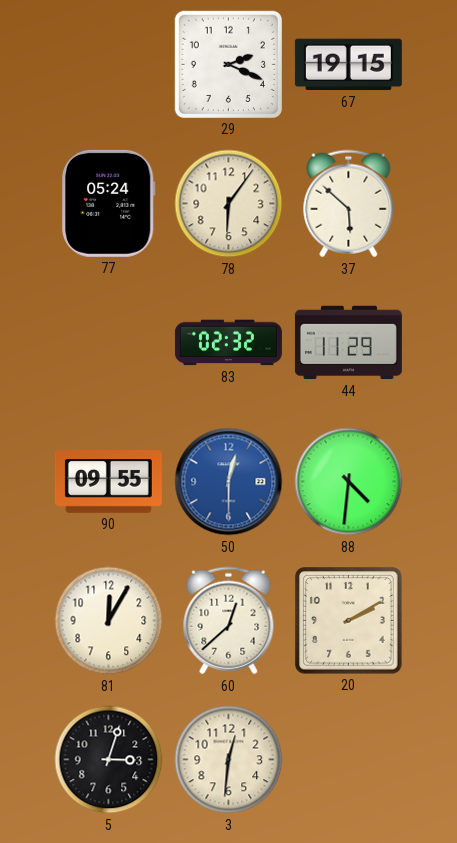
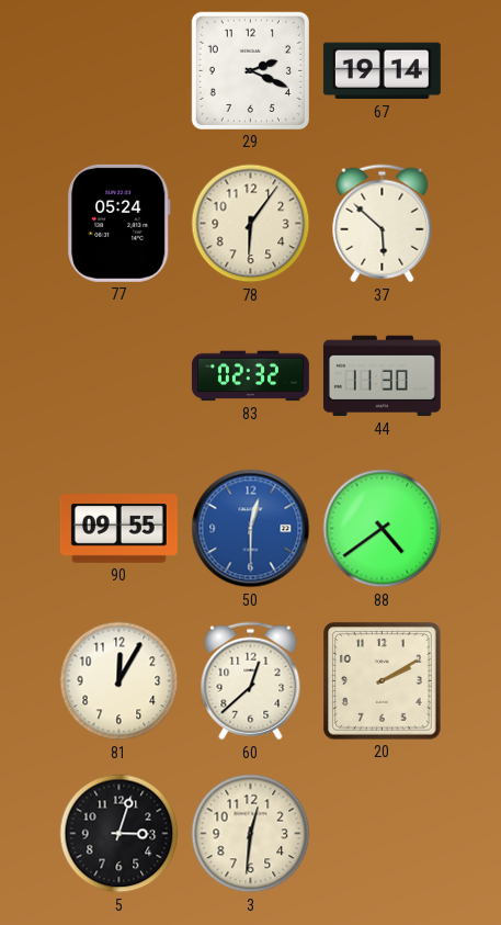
67: 19:15 -> 19:14
44: 11:29 -> 11:30
88: 4:31 -> 4:39
